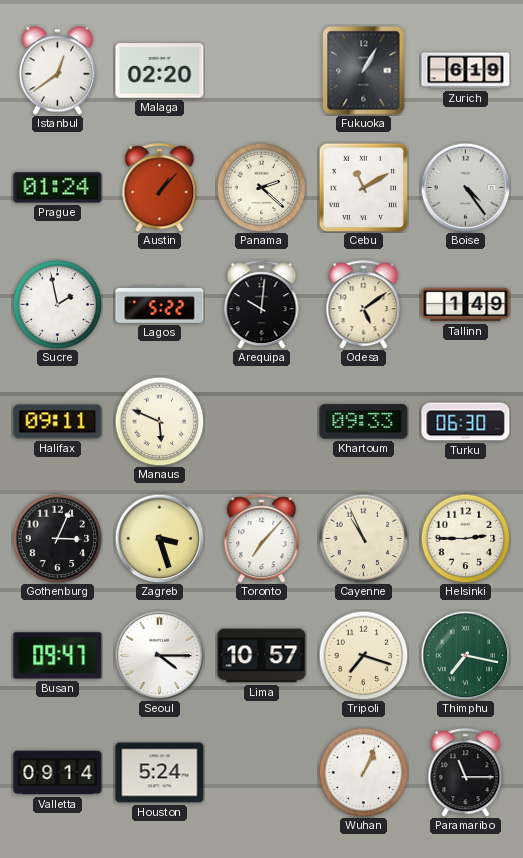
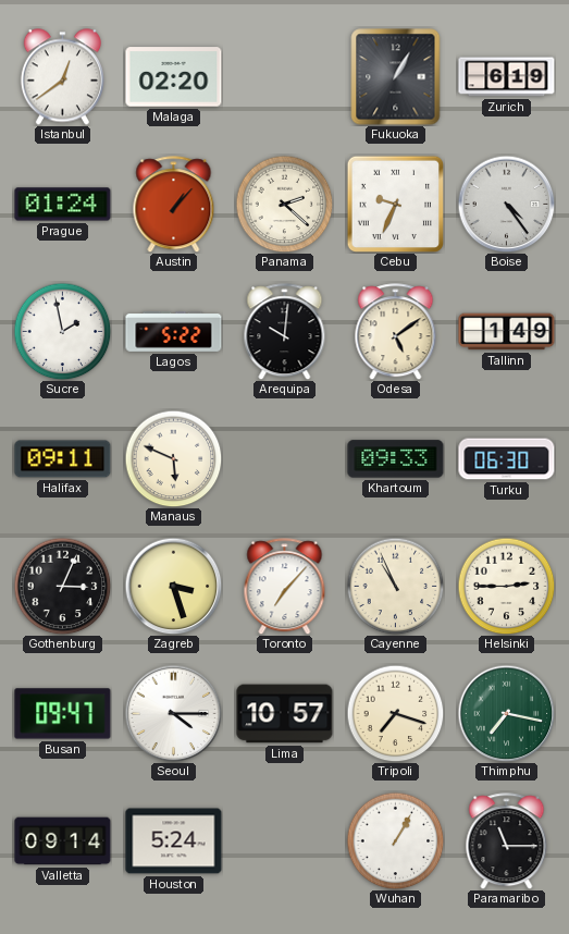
Cebu: 11:10 -> 9:34
Wuhan: 1:04 -> 1:05
